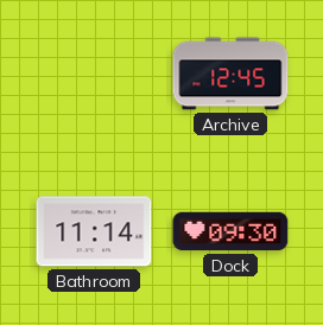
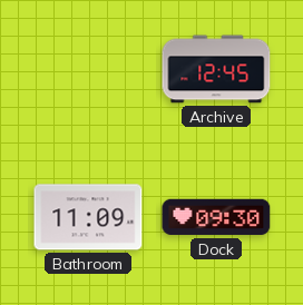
Bathroom: 11:14 -> 11:09
